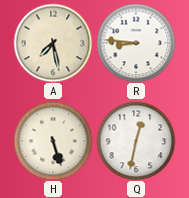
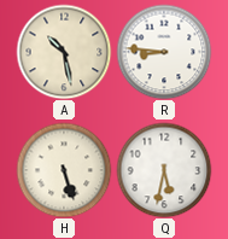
A: 7:28 -> 10:28
Q: 12:32 -> 5:32
